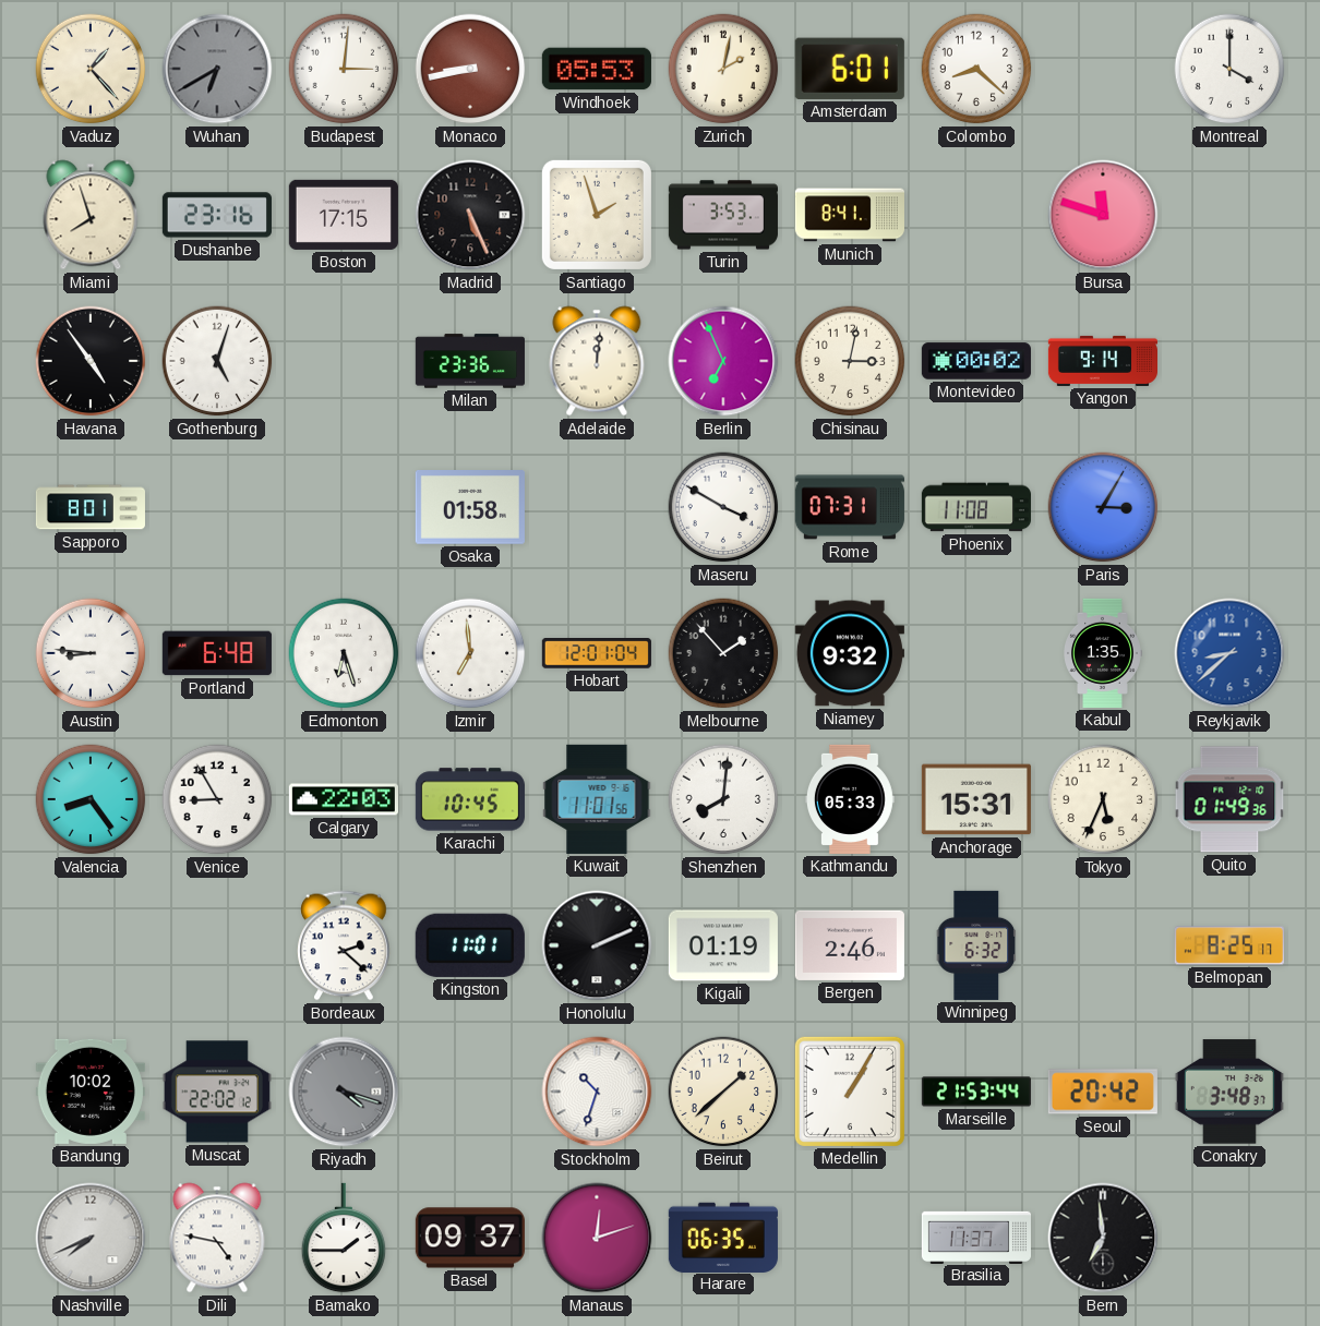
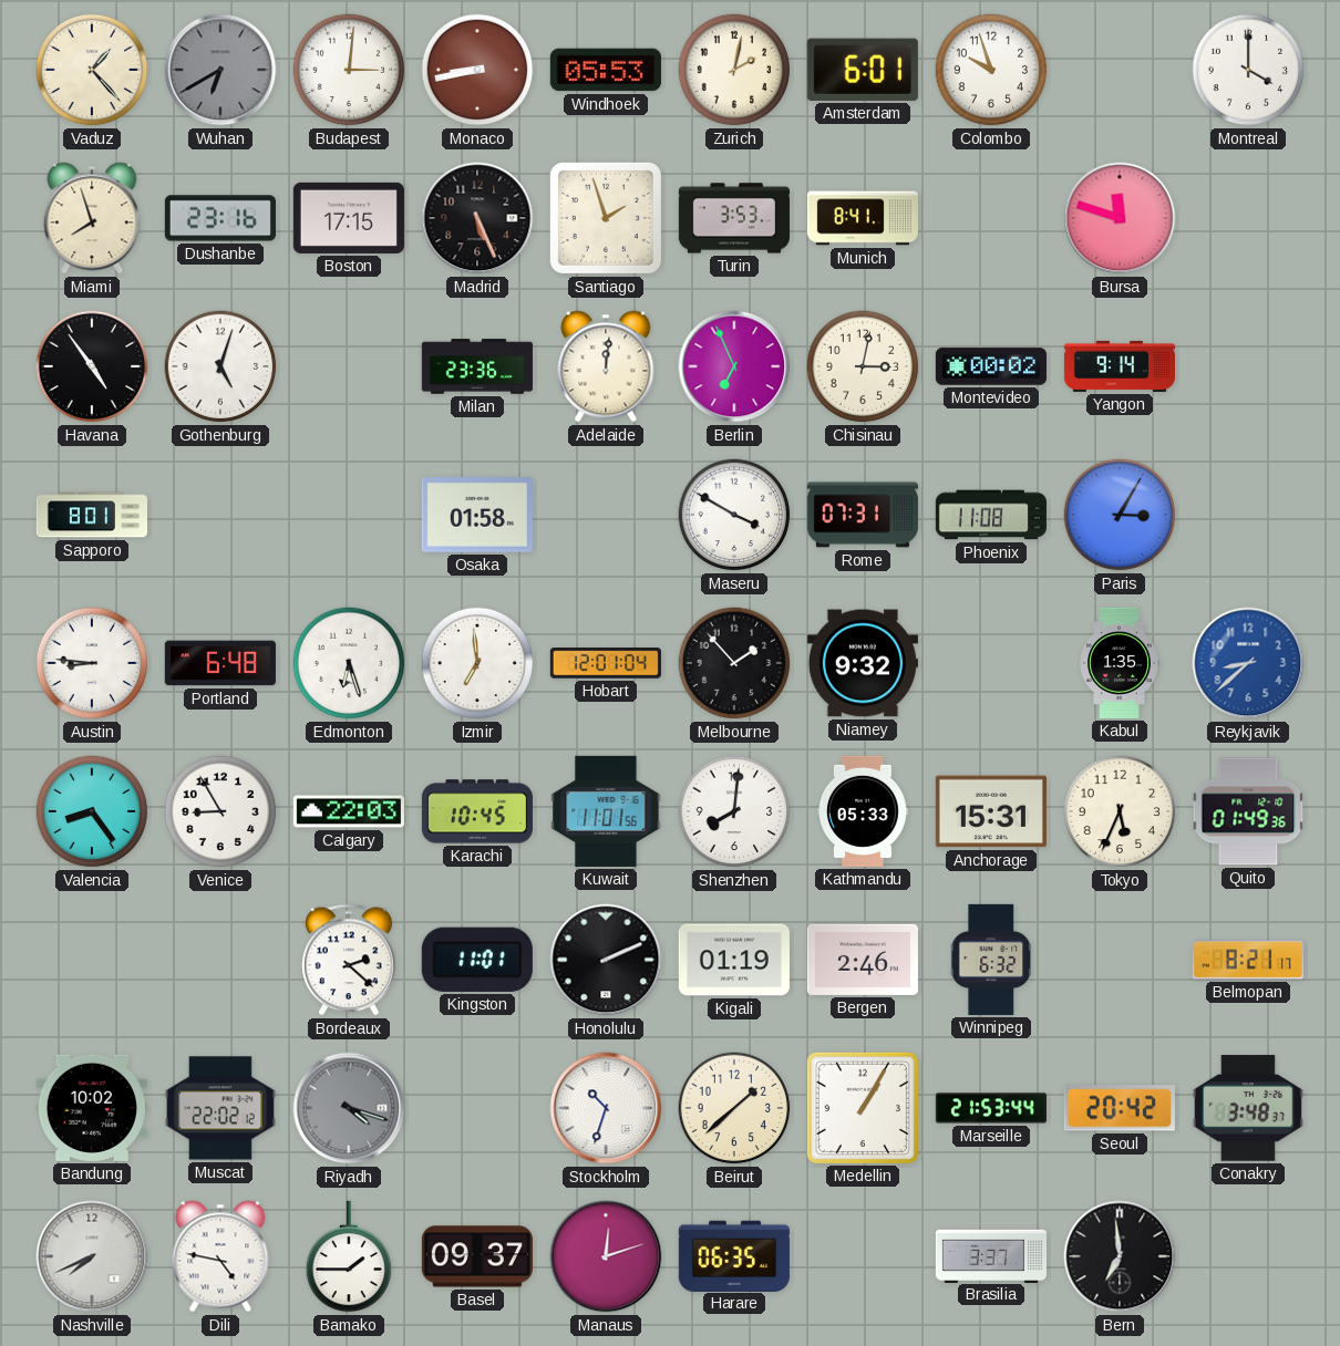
Colombo: 8:22 -> 9:57
Belmopan: 8:25 -> 8:21
Brasilia: 11:37 -> 3:37
